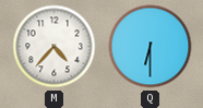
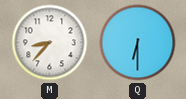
M: 4:37 -> 8:37
